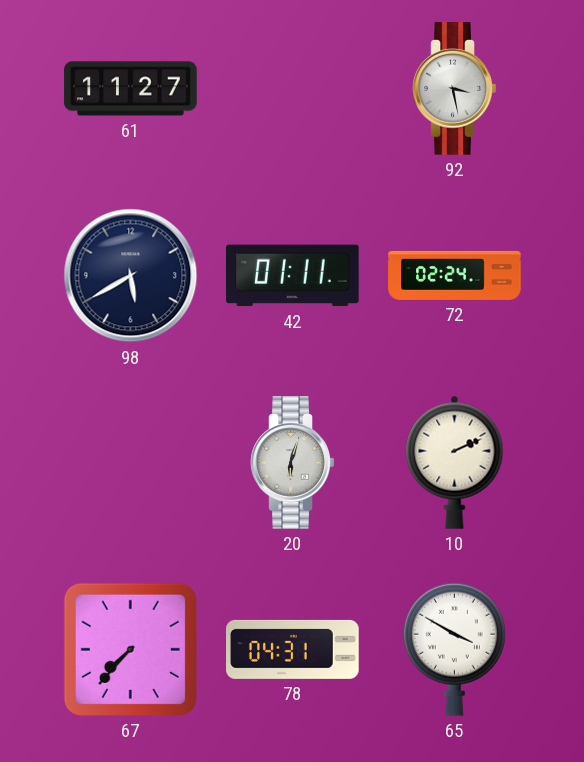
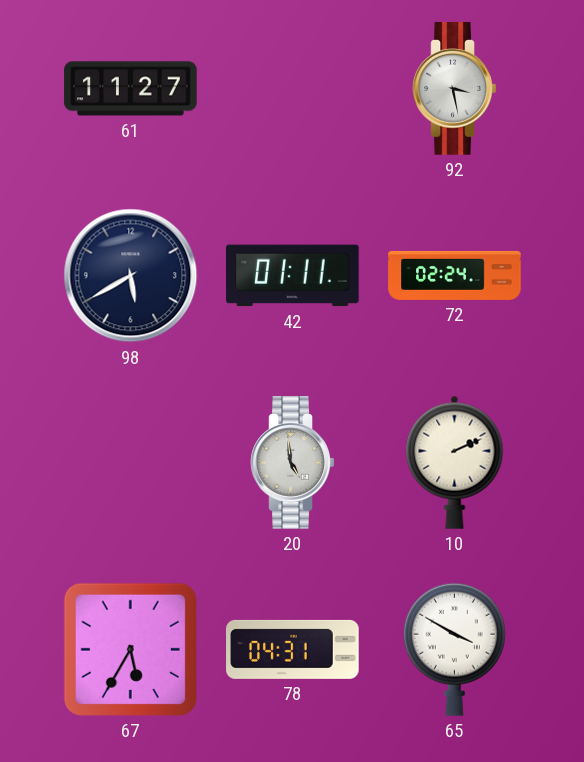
20: 6:03 -> 4:59
67: 7:37 -> 5:35
